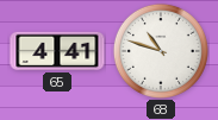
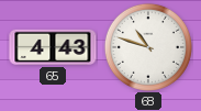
65: 4:41 -> 4:43
